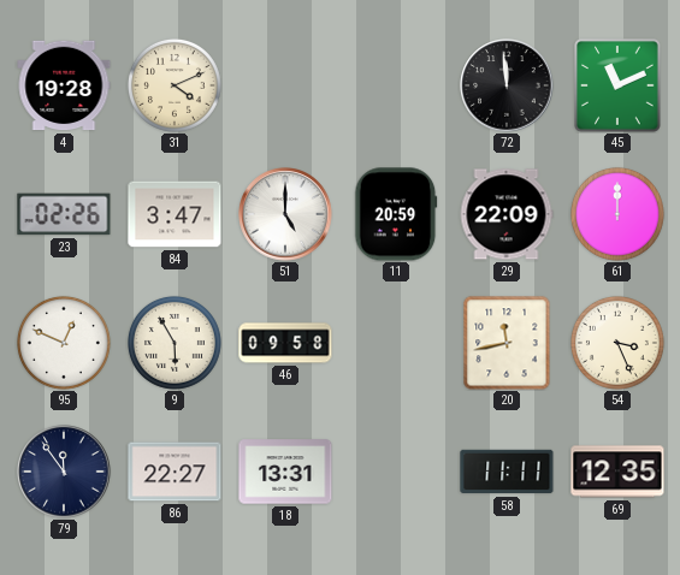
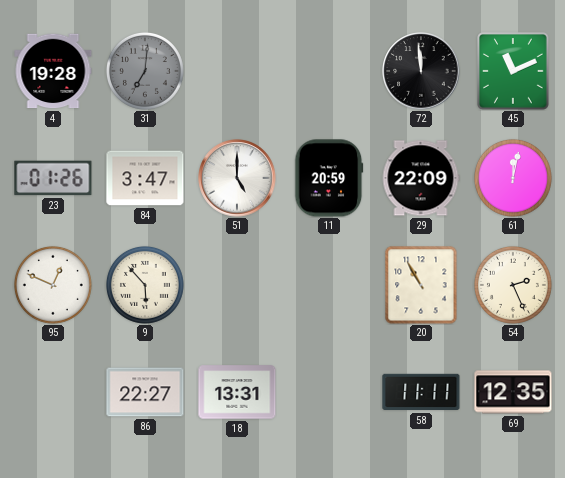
31: 4:11 -> 7:01
31 dial: cream -> grey
23: 02:26 -> 01:26
61: 12:00 -> 12:02
9: 5:55 -> 5:53
46: 09:58 -> none
20: 11:43 -> 10:55
54: 3:26 -> 2:26
79: 11:54 -> none
